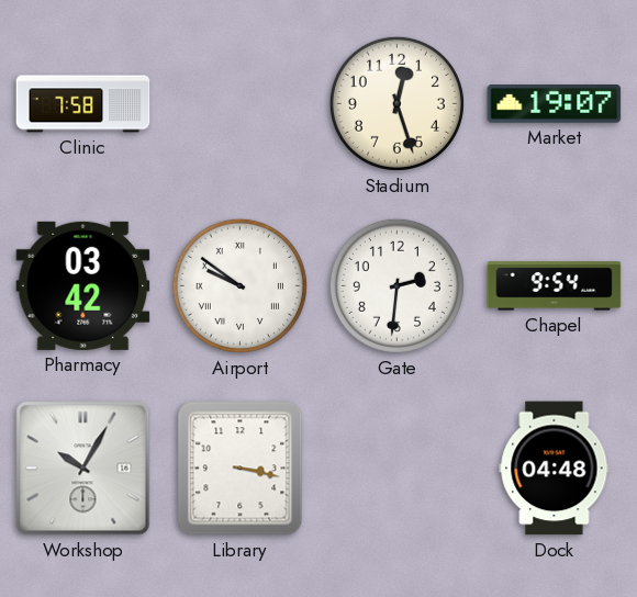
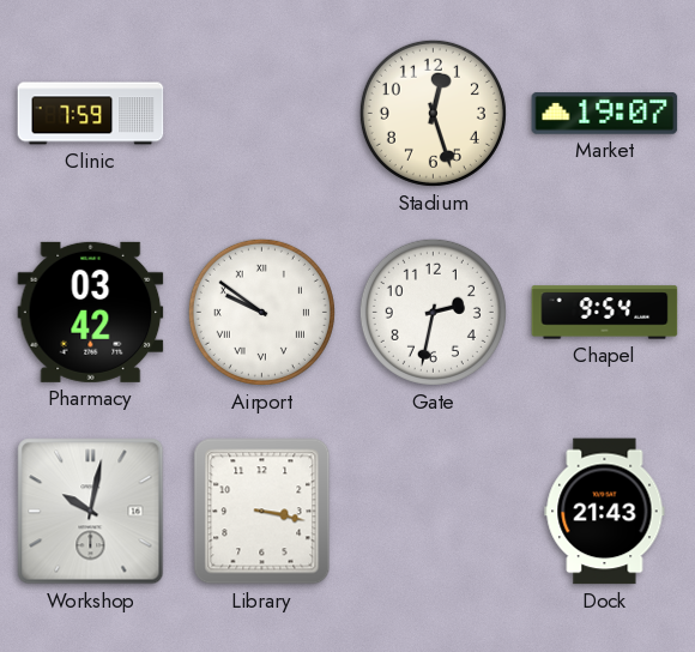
Clinic: 7:58 -> 7:59
Gate: 2:31 -> 2:32
Workshop: 10:05 -> 10:02
Dock: 04:48 -> 21:43
